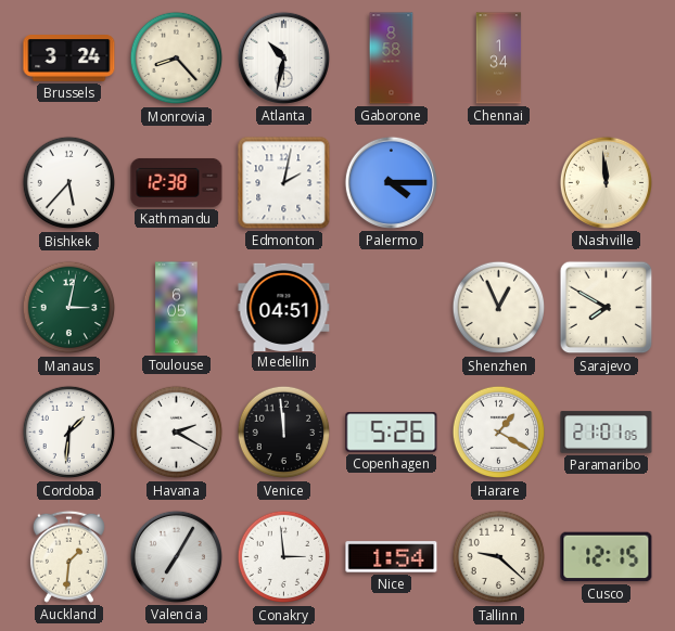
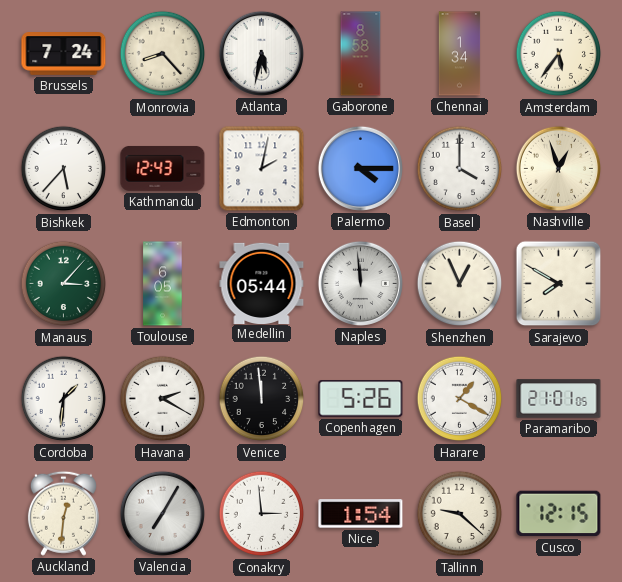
Brussels: 3:24 -> 7:24
Atlanta: 10:32 -> 5:32
Amsterdam: none -> 5:36
Kathmandu: 12:38 -> 12:43
Basel: none -> 4:00
Nashville: 11:59 -> 12:57
Manaus: 3:02 -> 3:07
Medellin: 04:51 -> 05:44
Naples: none -> 11:59
Auckland: 1:31 -> 12:31
